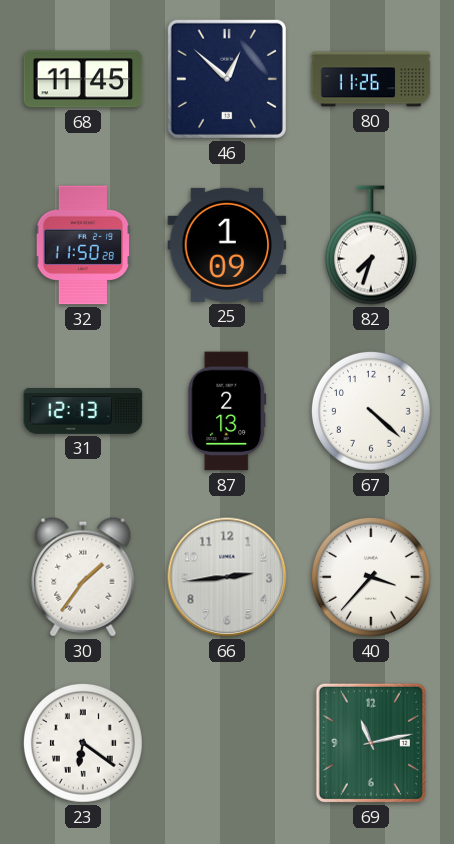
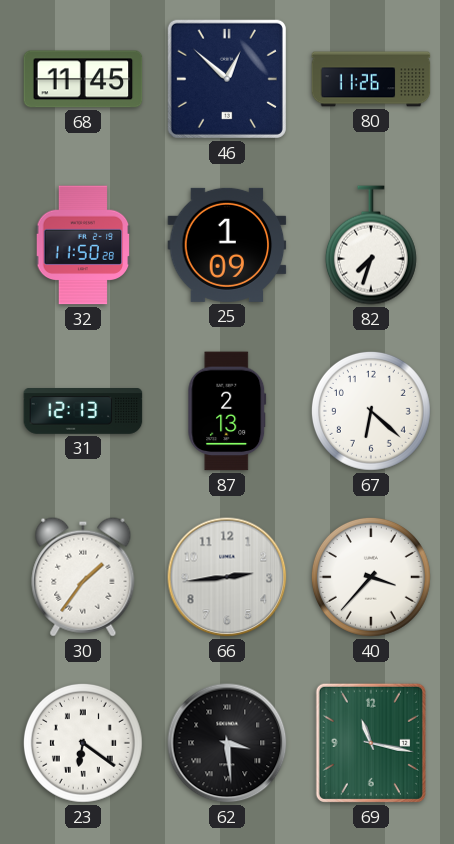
67: 4:22 -> 6:22
62: none -> 3:29
69: 11:13 -> 11:17
